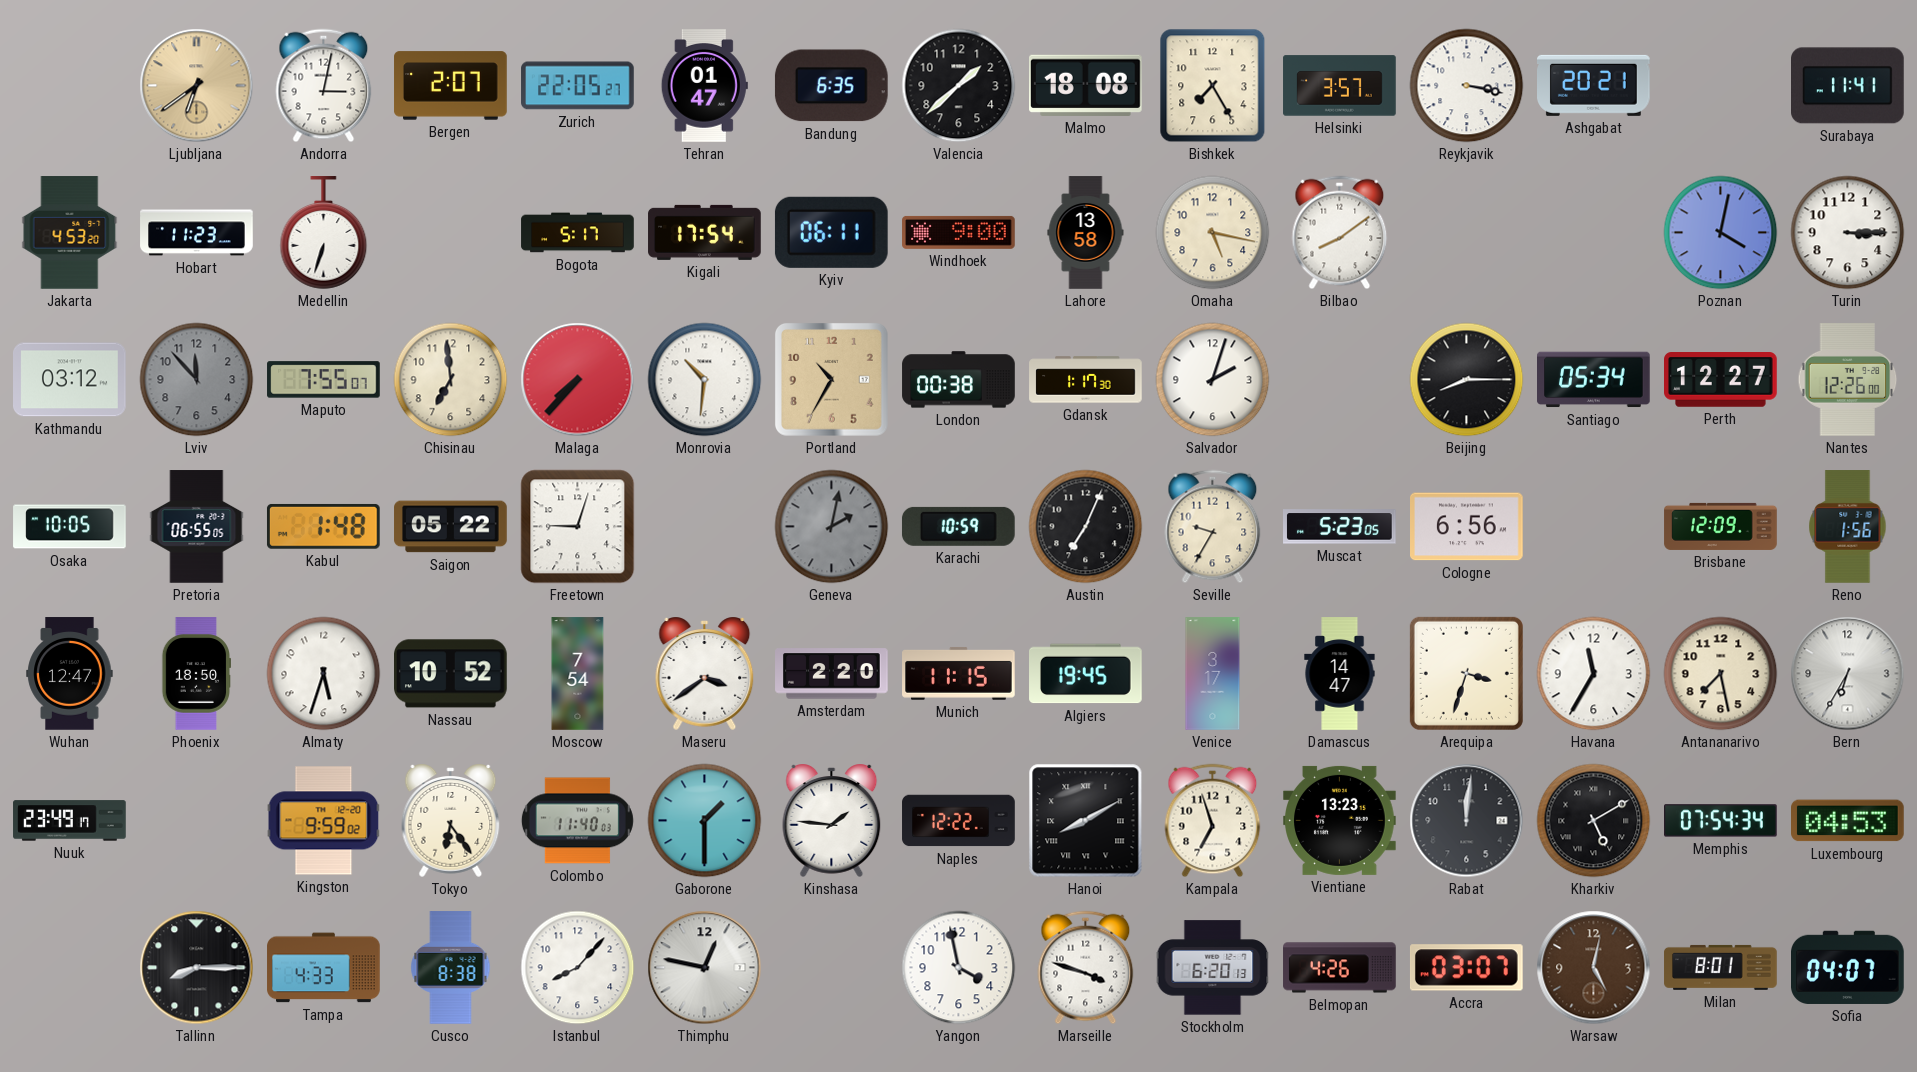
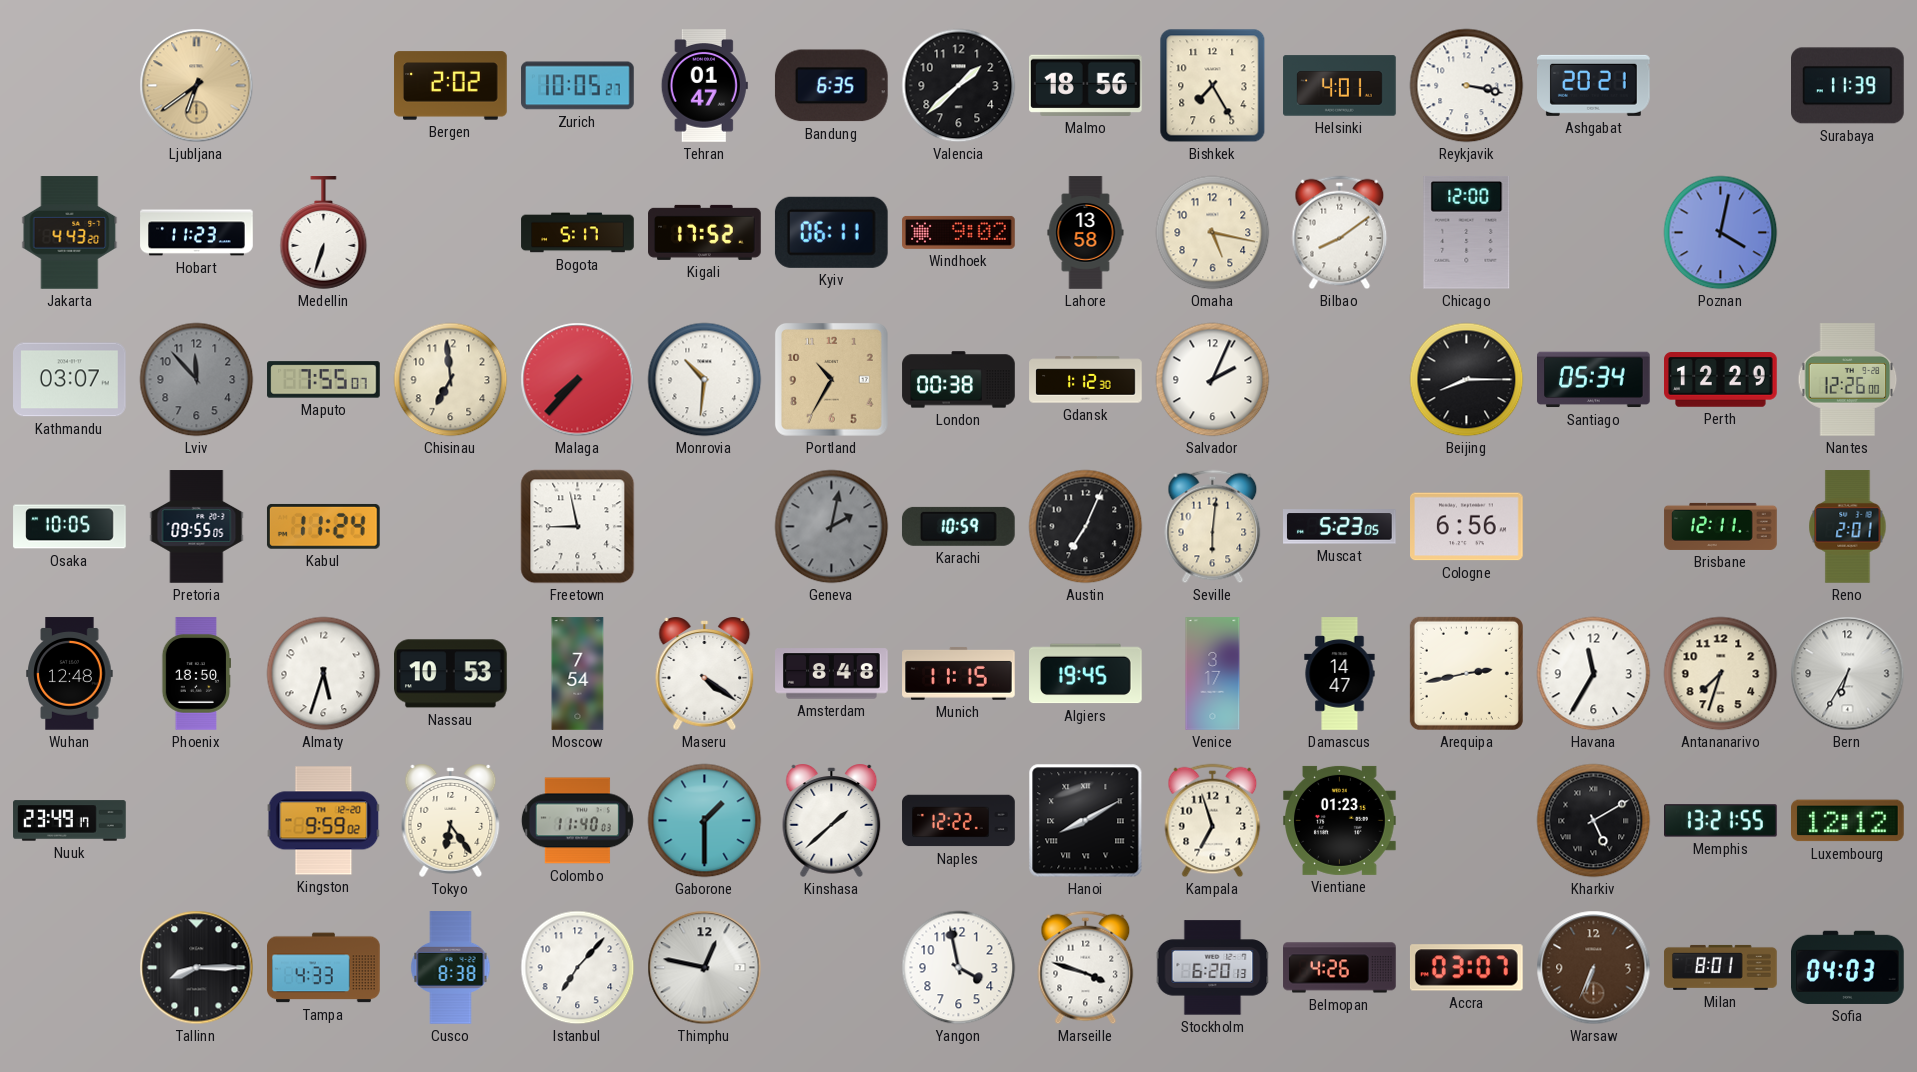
Andorra: 3:02 -> none
Bergen: 2:07 -> 2:02
Zurich: 22:05 -> 10:05
Malmo: 18:08 -> 18:56
Helsinki: 3:57 -> 4:01
Surabaya: 11:41 -> 11:39
Jakarta: 4:53 -> 4:43
Kigali: 17:54 -> 17:52
Windhoek: 9:00 -> 9:02
Chicago: none -> 12:00
Turin: 3:15 -> none
Kathmandu: 03:12 -> 03:07
Gdansk: 1:17 -> 1:12
Salvador: 2:03 -> 2:04
Perth: 12:27 -> 12:29
Pretoria: 06:55 -> 09:55
Kabul: 1:48 -> 11:24
Saigon: 05:22 -> none
Freetown: 9:03 -> 8:58
Seville: 9:35 -> 6:01
Brisbane: 12:09 -> 12:11
Reno: 1:56 -> 2:01
Wuhan: 12:47 -> 12:48
Nassau: 10:52 -> 10:53
Maseru: 3:39 -> 4:21
Amsterdam: 2:20 -> 8:48
Arequipa: 3:33 -> 2:43
Antananarivo: 7:28 -> 7:33
Kinshasa: 1:46 -> 1:38
Vientiane: 13:23 -> 01:23
Rabat: 12:01 -> none
Memphis: 07:54 -> 13:21
Luxembourg: 04:53 -> 12:12
Istanbul: 8:07 -> 7:07
Warsaw: 5:02 -> 6:34
Sofia: 04:07 -> 04:03
